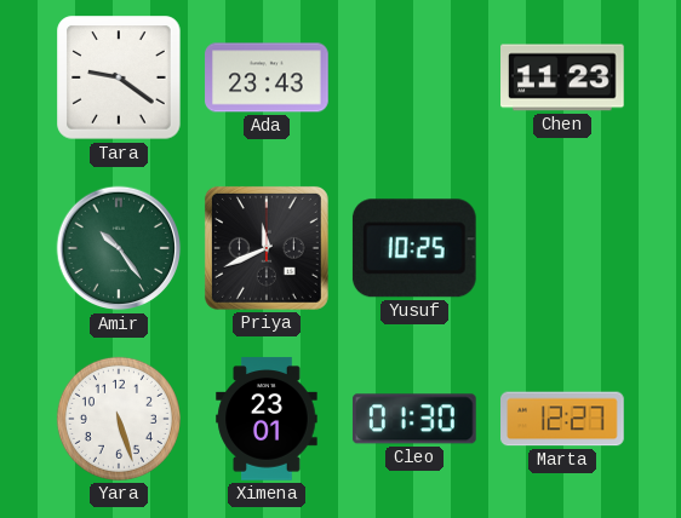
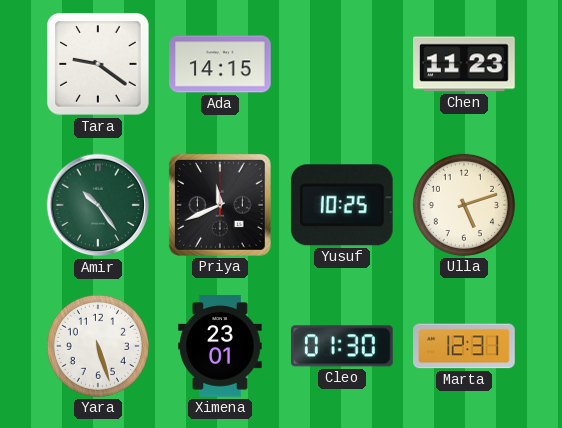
Ada: 23:43 -> 14:15
Ulla: none -> 5:12
Marta: 12:27 -> 12:31
